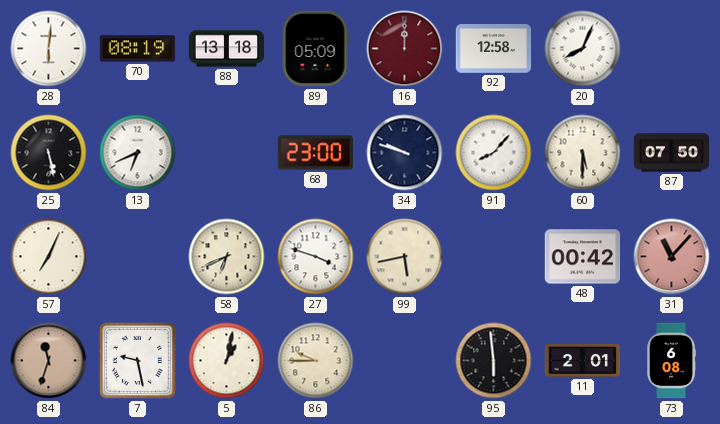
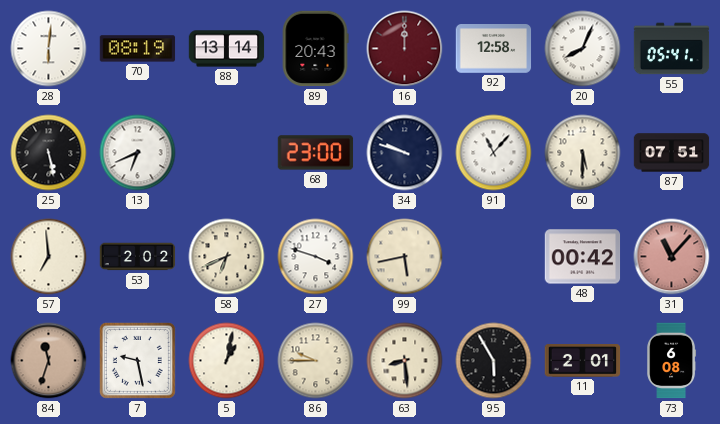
88: 13:18 -> 13:14
89: 05:09 -> 20:43
55: none -> 05:41
91: 8:07 -> 11:07
87: 07:50 -> 07:51
57: 7:04 -> 6:59
53: none -> 2:02
63: none -> 8:29
95: 5:59 -> 5:55
